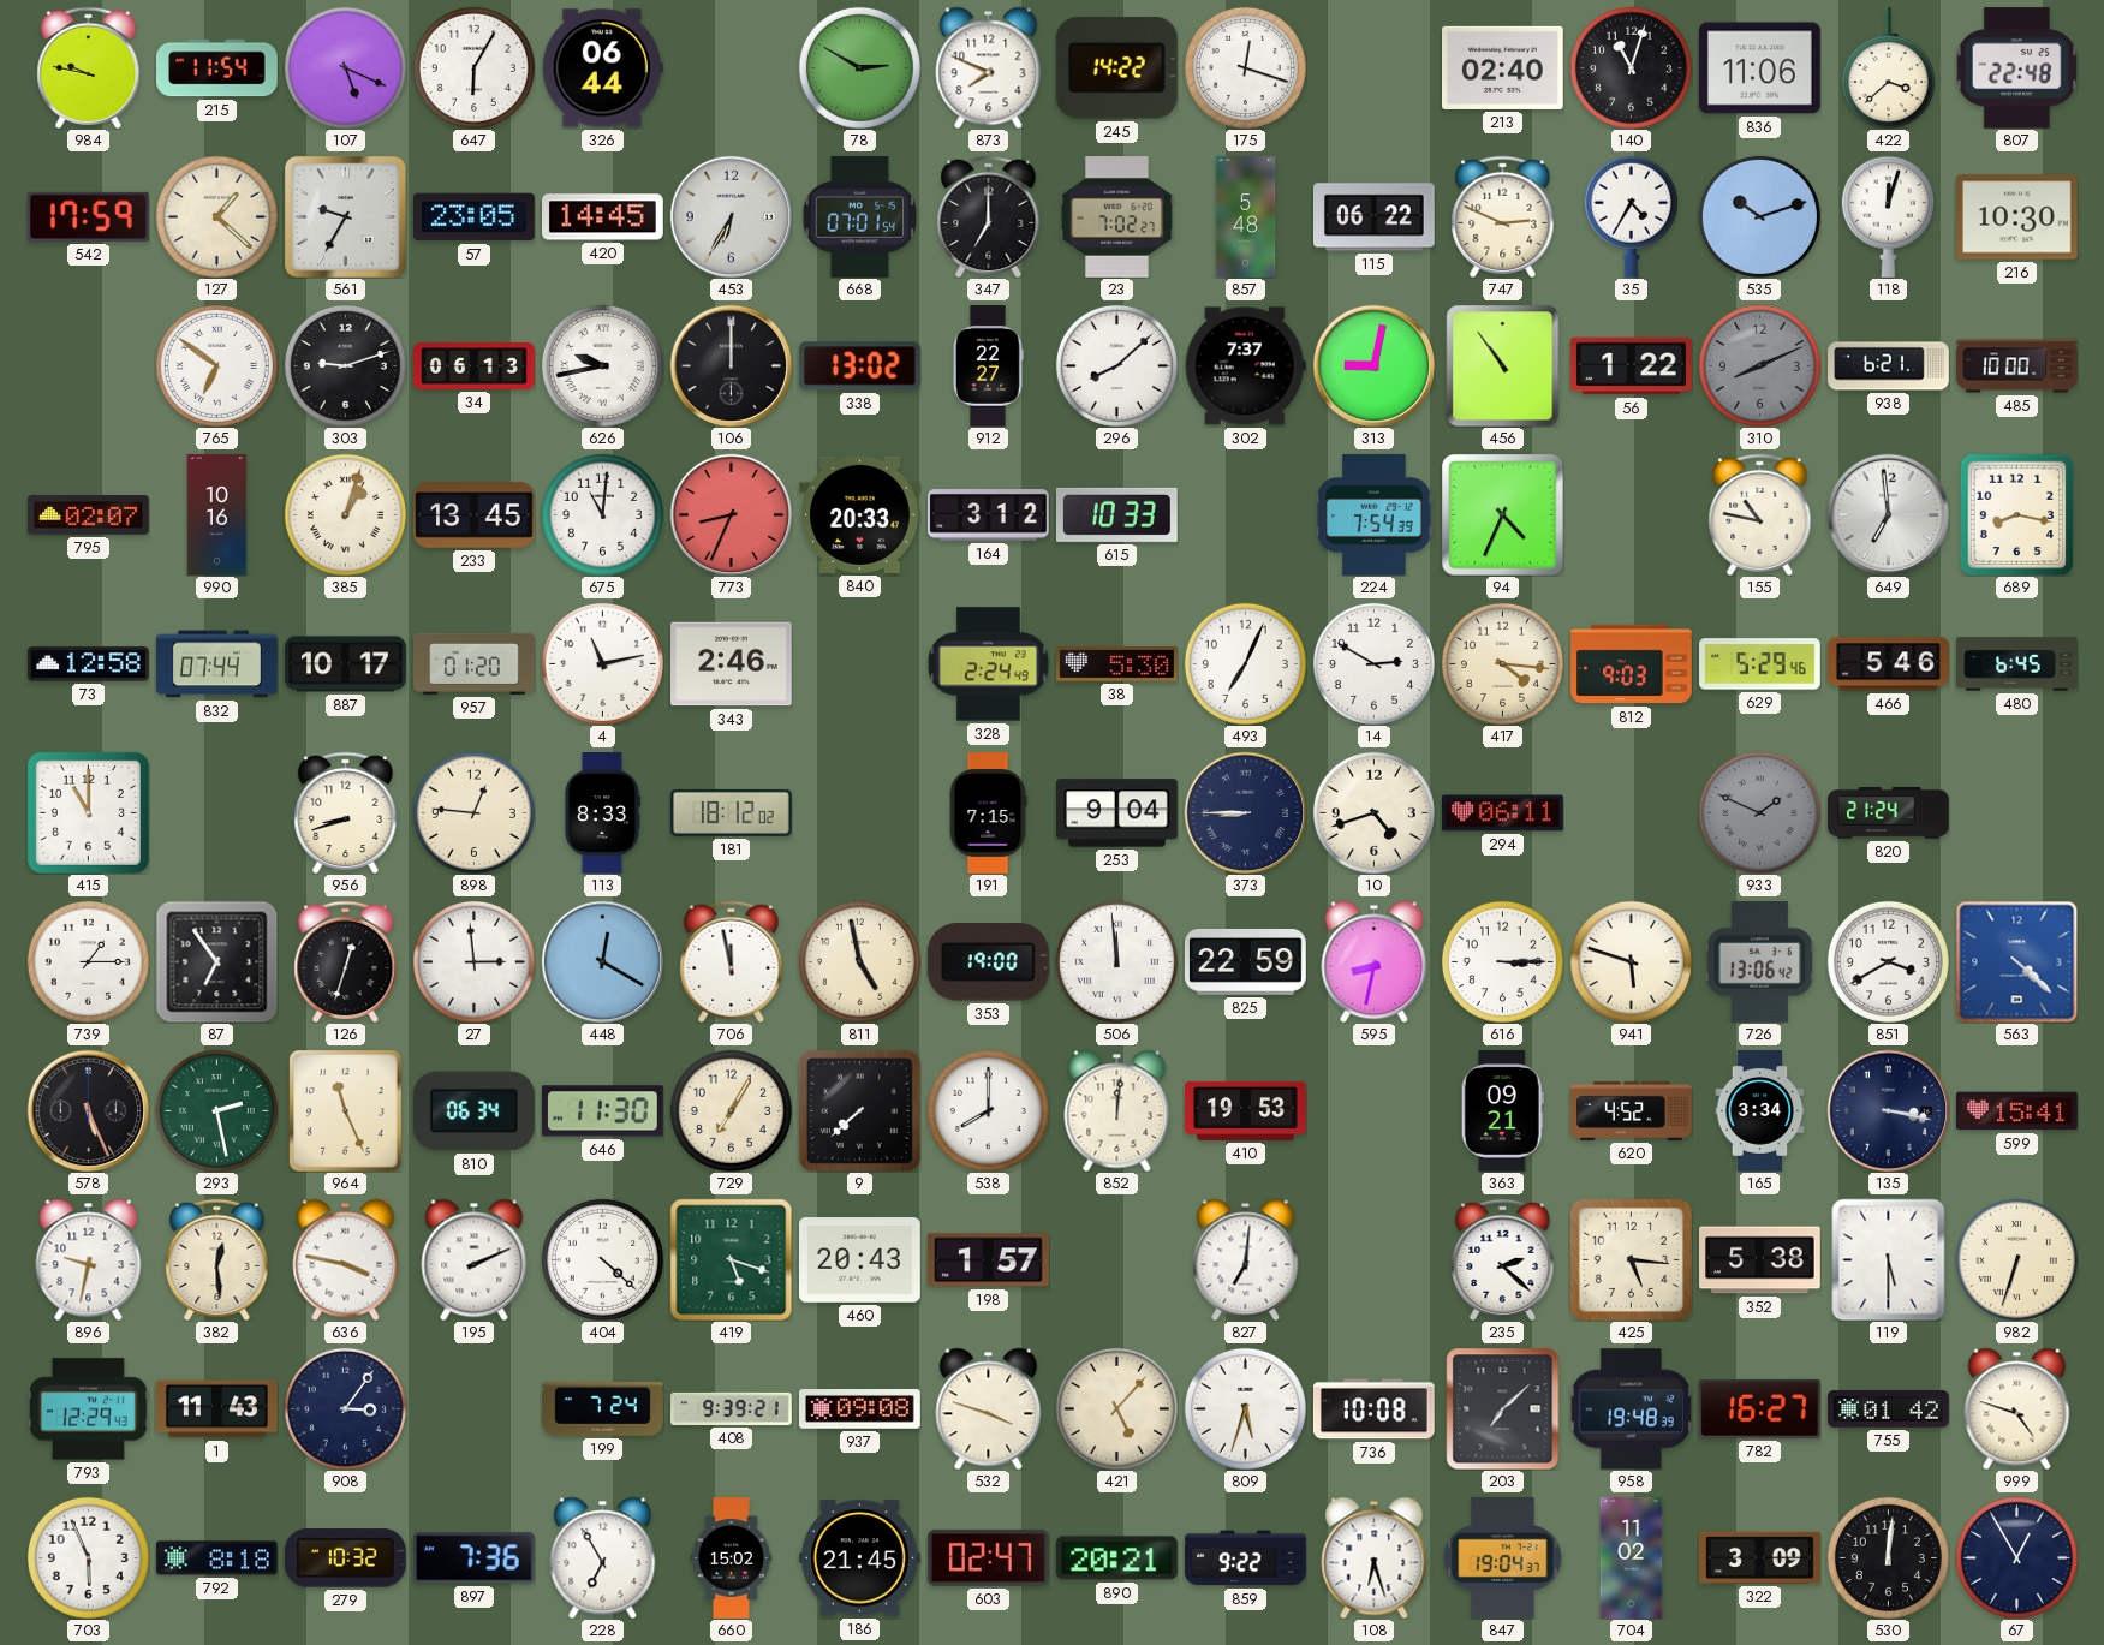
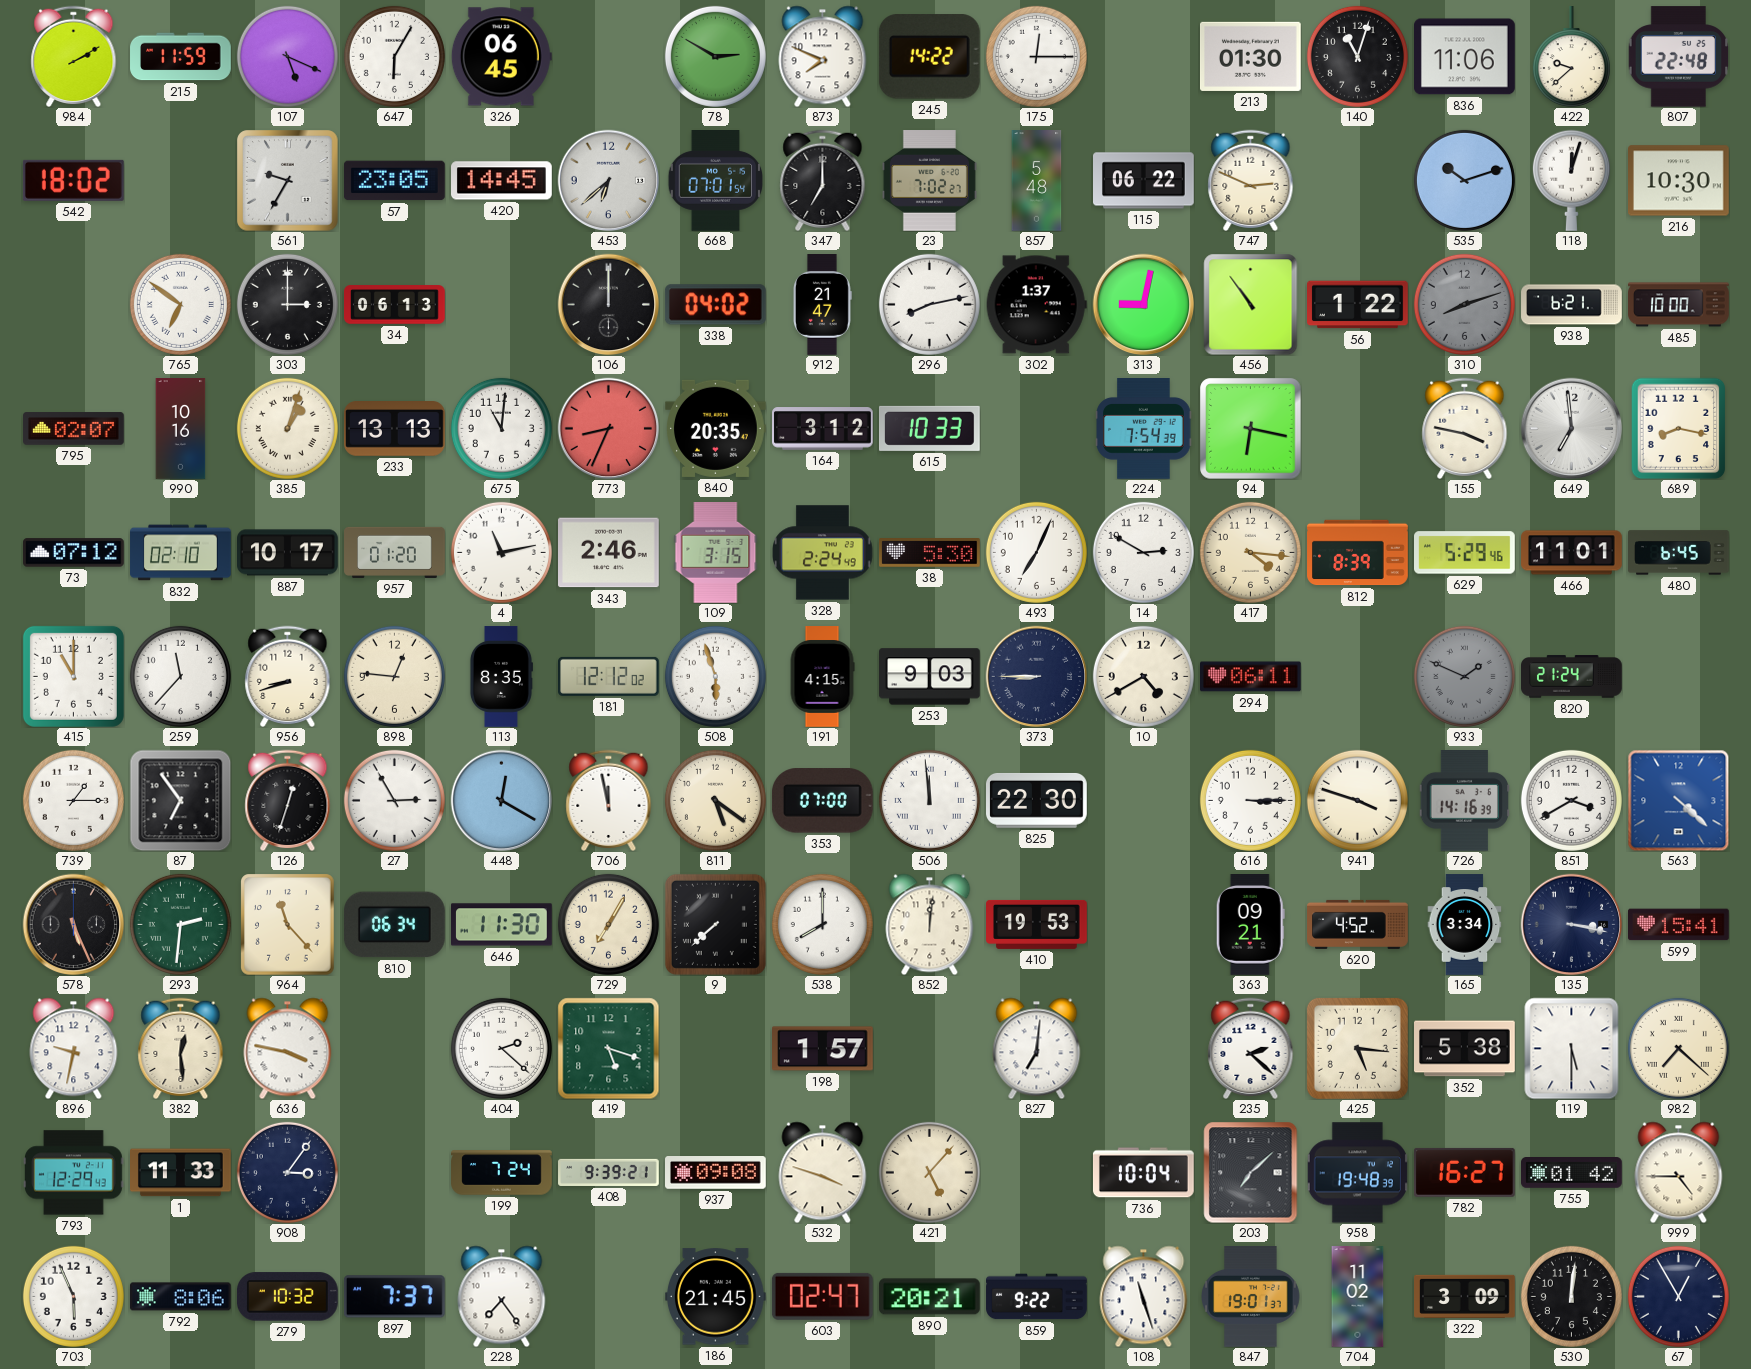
984: 9:47 -> 2:10
215: 11:54 -> 11:59
326: 06:44 -> 06:45
175: 12:18 -> 12:15
213: 02:40 -> 01:30
422: 3:38 -> 9:38
542: 17:59 -> 18:02
127: 1:22 -> none
453: 6:35 -> 6:38
35: 4:35 -> none
303: 9:12 -> 3:00
626: 9:43 -> none
338: 13:02 -> 04:02
912: 22:27 -> 21:47
296: 8:08 -> 8:13
302: 7:37 -> 1:37
310: 8:11 -> 8:12
233: 13:45 -> 13:13
840: 20:33 -> 20:35
94: 4:34 -> 6:17
155: 10:47 -> 3:47
73: 12:58 -> 07:12
832: 07:44 -> 02:10
109: none -> 3:15
812: 9:03 -> 8:39
466: 5:46 -> 11:01
259: none -> 11:37
113: 8:33 -> 8:35
181: 18:12 -> 12:12
508: none -> 5:57
191: 7:15 -> 4:15
253: 9:04 -> 9:03
10: 4:42 -> 4:40
27: 2:59 -> 2:55
811: 4:58 -> 5:21
353: 19:00 -> 07:00
825: 22:59 -> 22:30
595: 8:32 -> none
941: 5:48 -> 3:48
726: 13:06 -> 14:16
293: 2:28 -> 2:31
964: 11:26 -> 11:23
195: 2:11 -> none
404: 4:22 -> 2:22
460: 20:43 -> none
982: 6:33 -> 7:22
1: 11:43 -> 11:33
809: 5:33 -> none
736: 10:08 -> 10:04
999: 4:48 -> 4:45
792: 8:18 -> 8:06
897: 7:36 -> 7:37
228: 6:55 -> 7:24
660: 15:02 -> none
108: 6:27 -> 11:27
847: 19:04 -> 19:01
